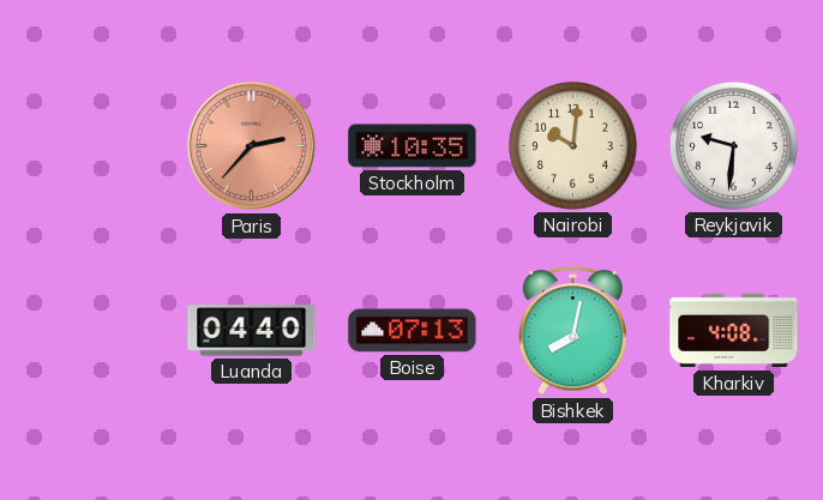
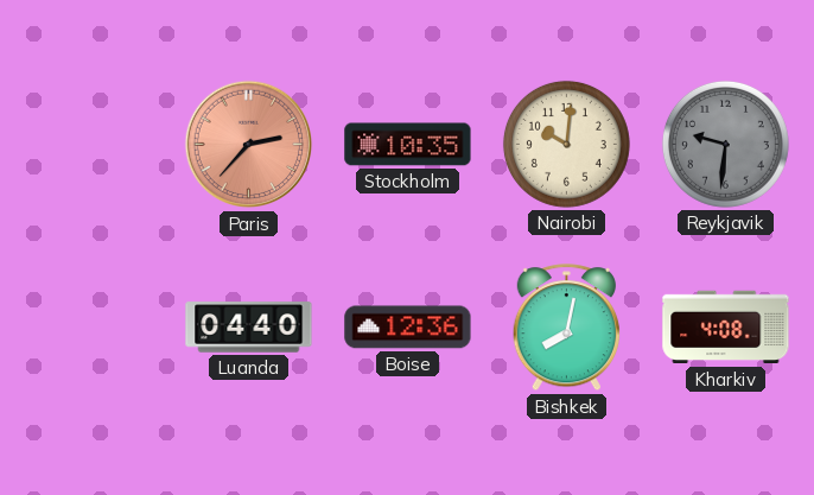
Reykjavik dial: white -> grey
Boise: 07:13 -> 12:36
